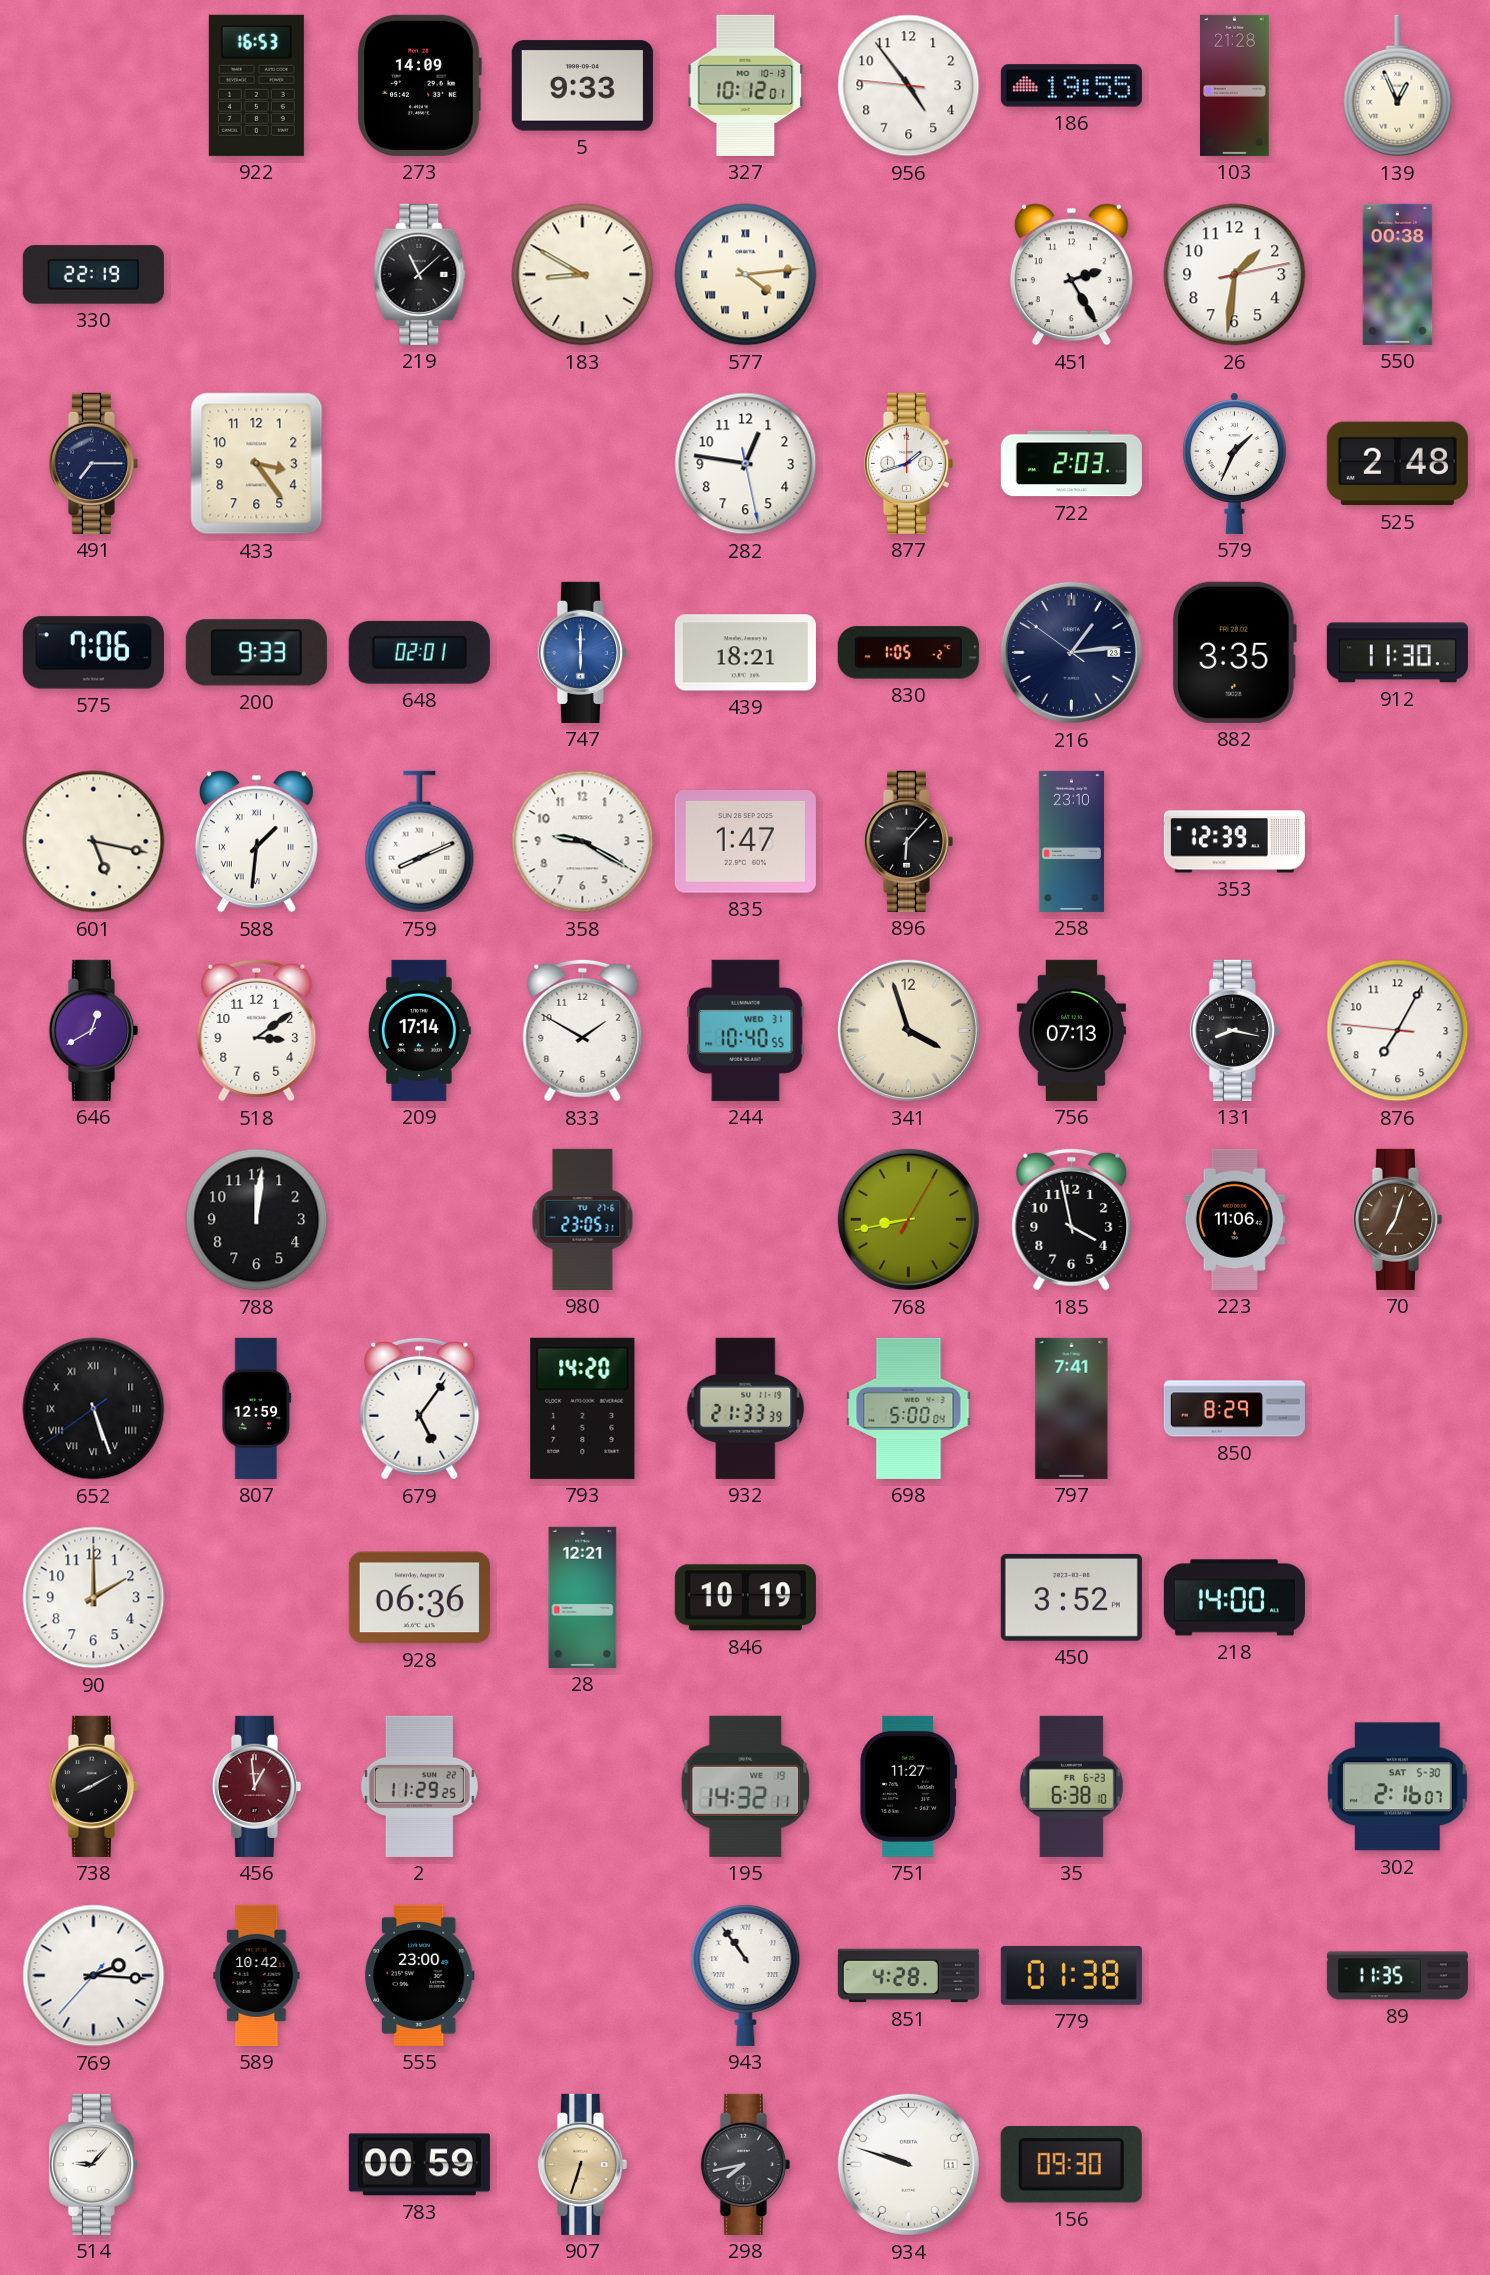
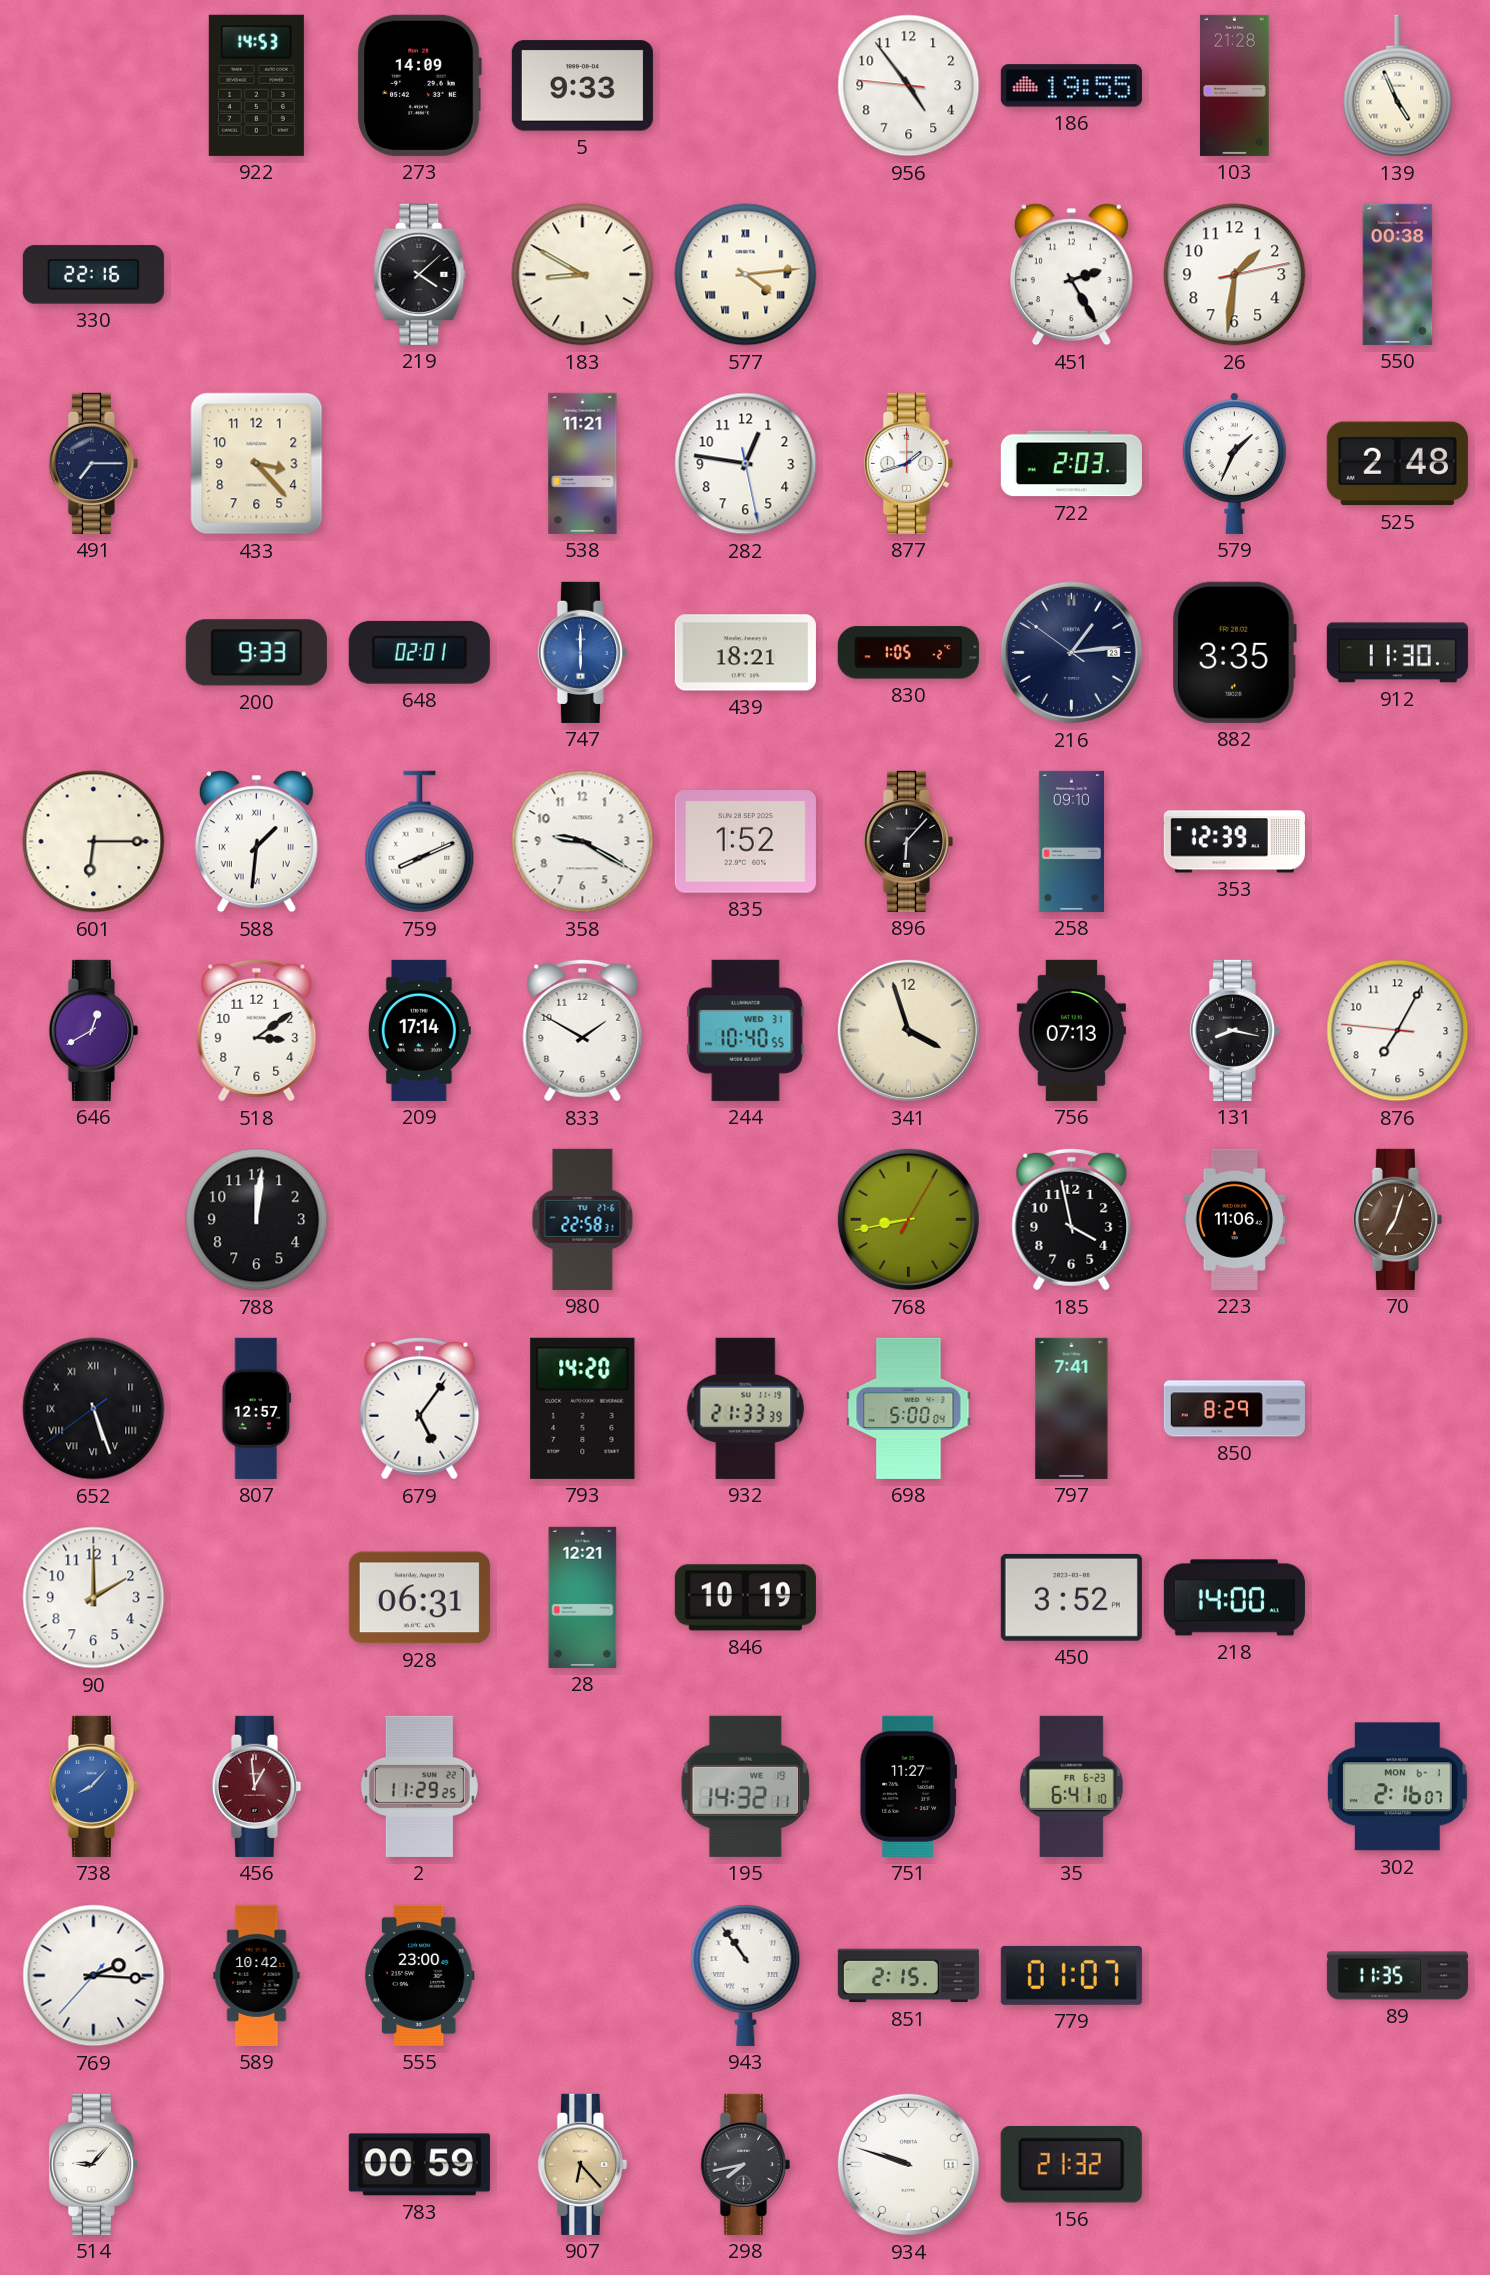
922: 16:53 -> 14:53
327: 10:12 -> none
139: 12:56 -> 4:56
330: 22:19 -> 22:16
219: 11:08 -> 4:08
433: 3:24 -> 3:23
538: none -> 11:21
575: 7:06 -> none
601: 5:17 -> 6:15
835: 1:47 -> 1:52
258: 23:10 -> 09:10
980: 23:05 -> 22:58
807: 12:59 -> 12:57
928: 06:36 -> 06:31
738: 8:10 -> 8:07
738 dial: black -> blue
35: 6:38 -> 6:41
302 date: SAT 5-30 -> MON 6-1
851: 4:28 -> 2:15
779: 01:38 -> 01:07
907: 6:33 -> 6:23
156: 09:30 -> 21:32
